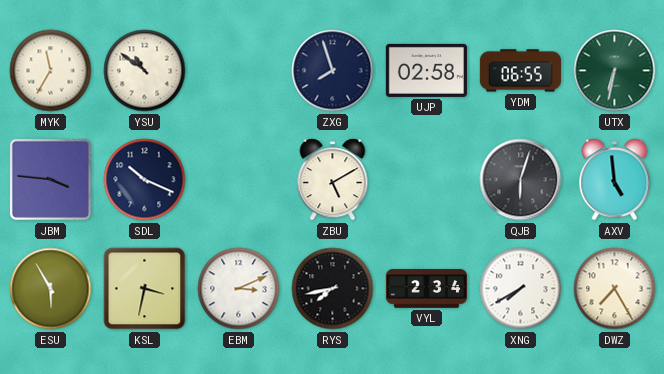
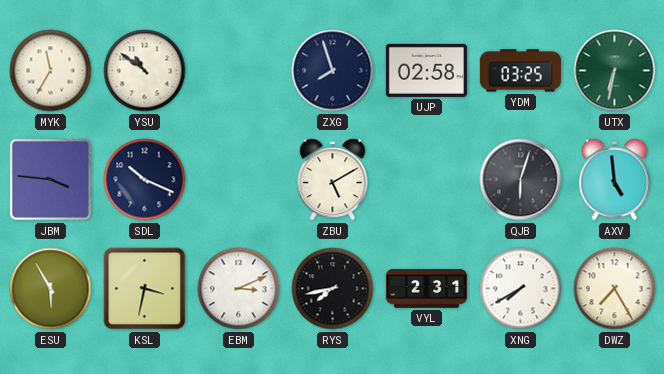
YDM: 06:55 -> 03:25
VYL: 2:34 -> 2:31
